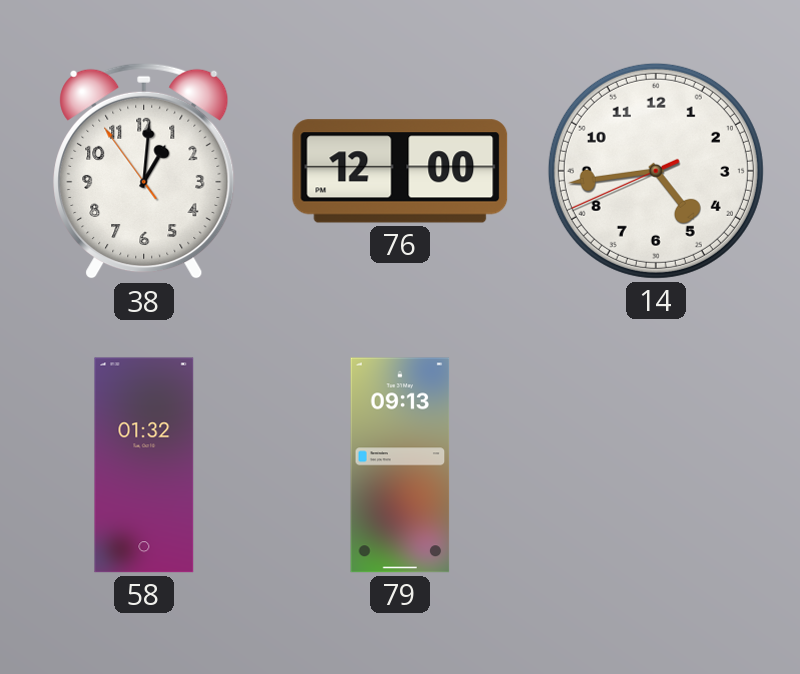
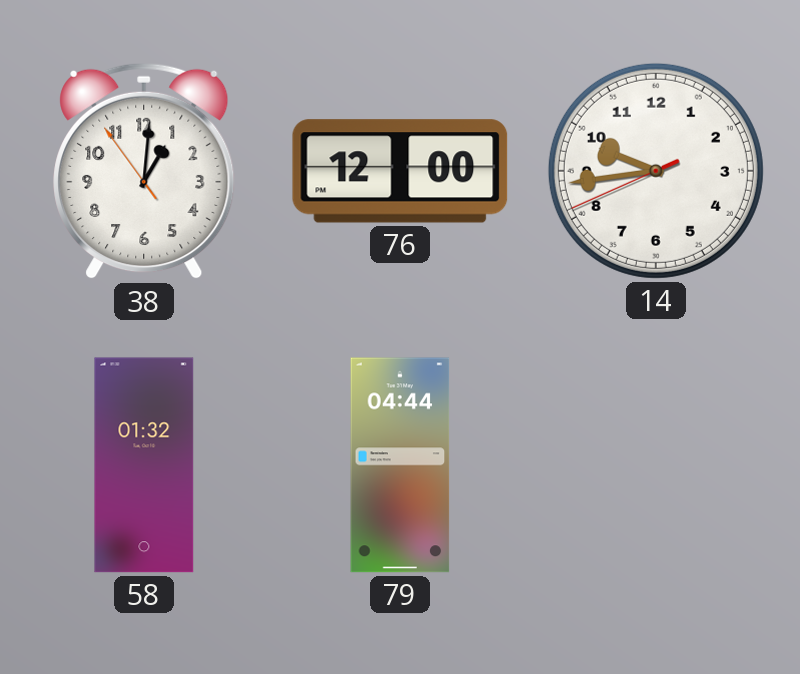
14: 4:43 -> 9:43
79: 09:13 -> 04:44
